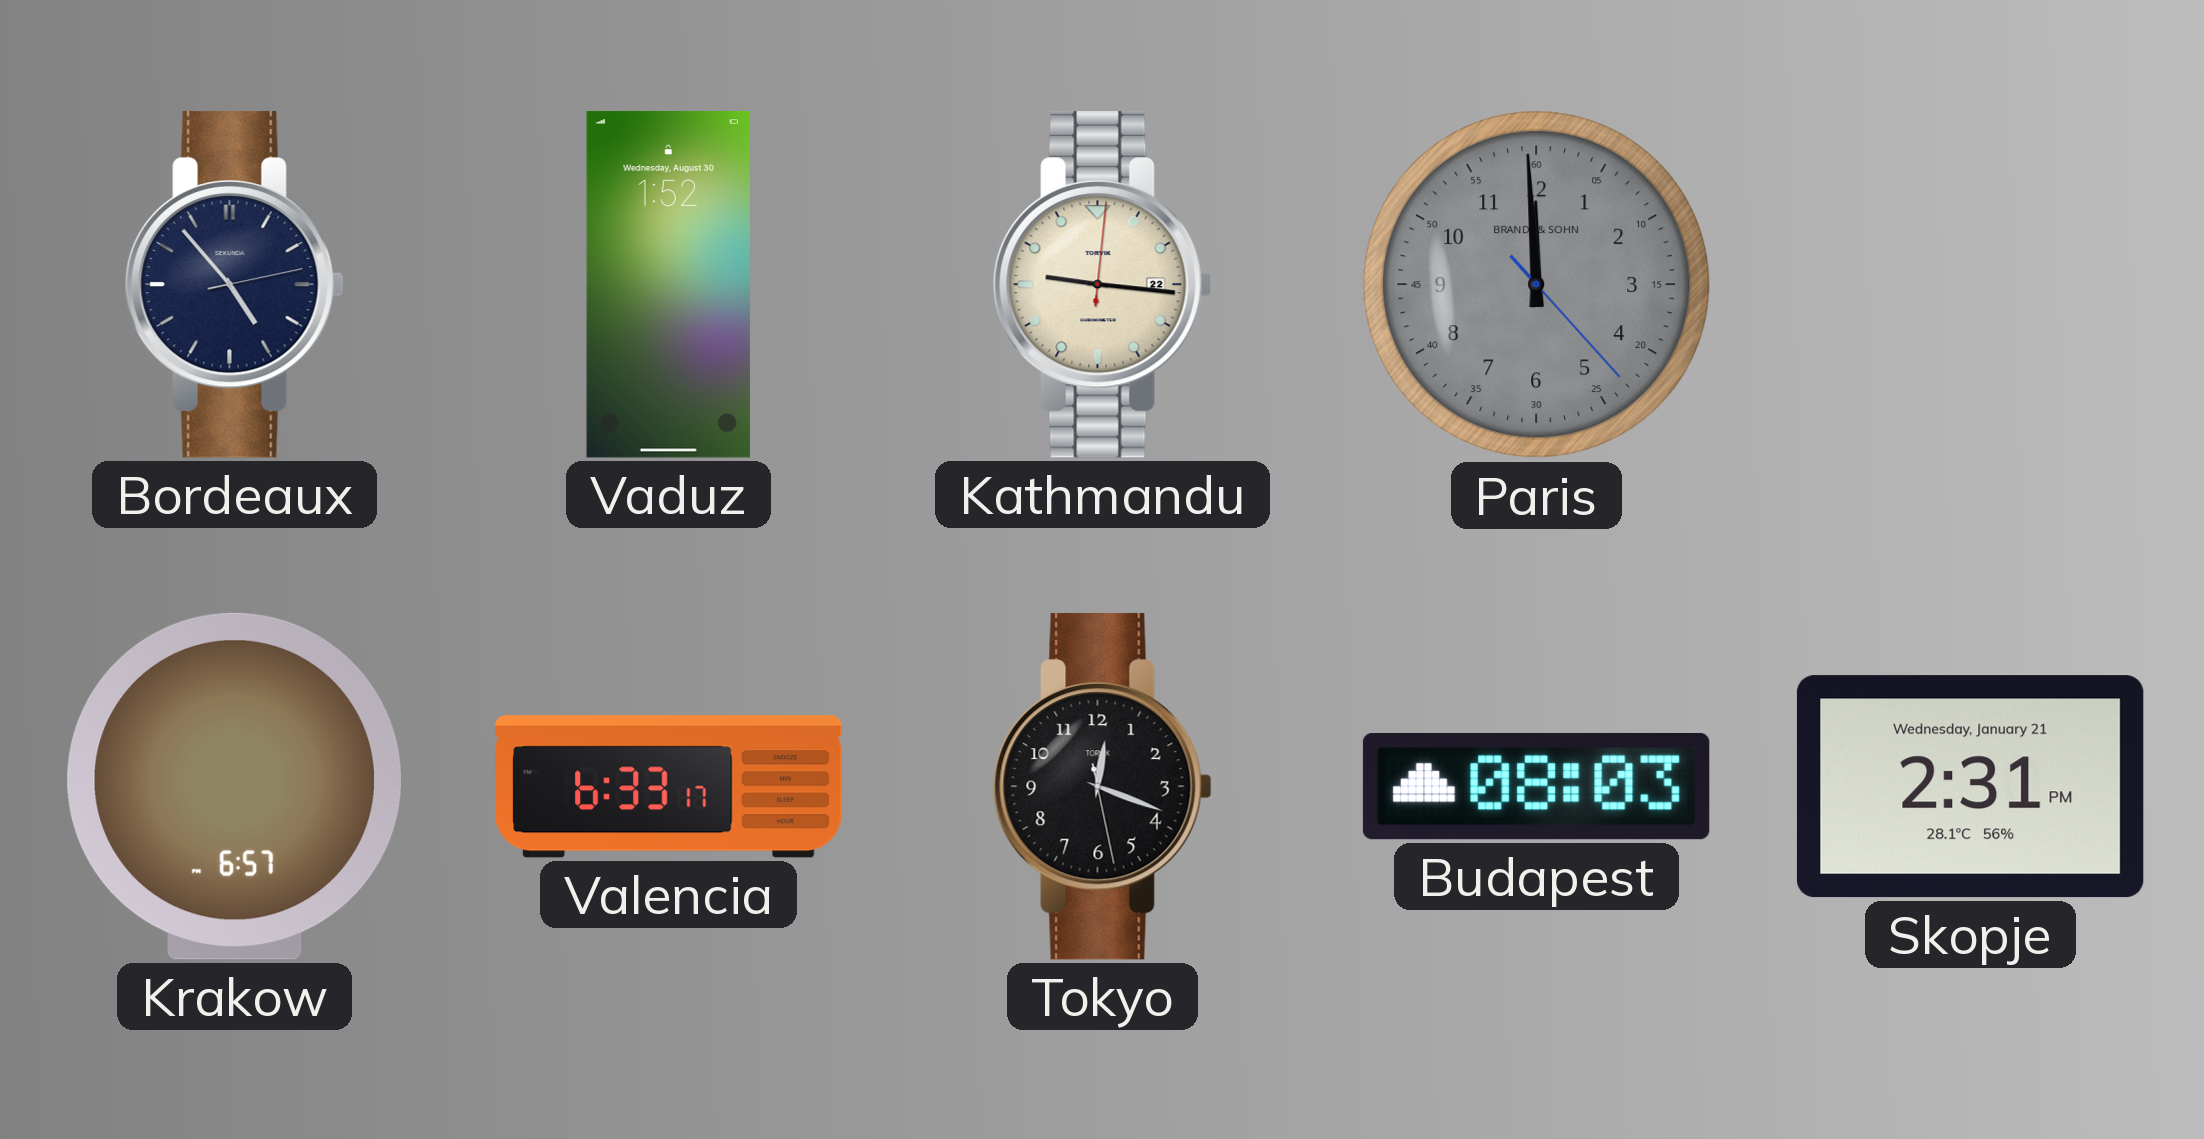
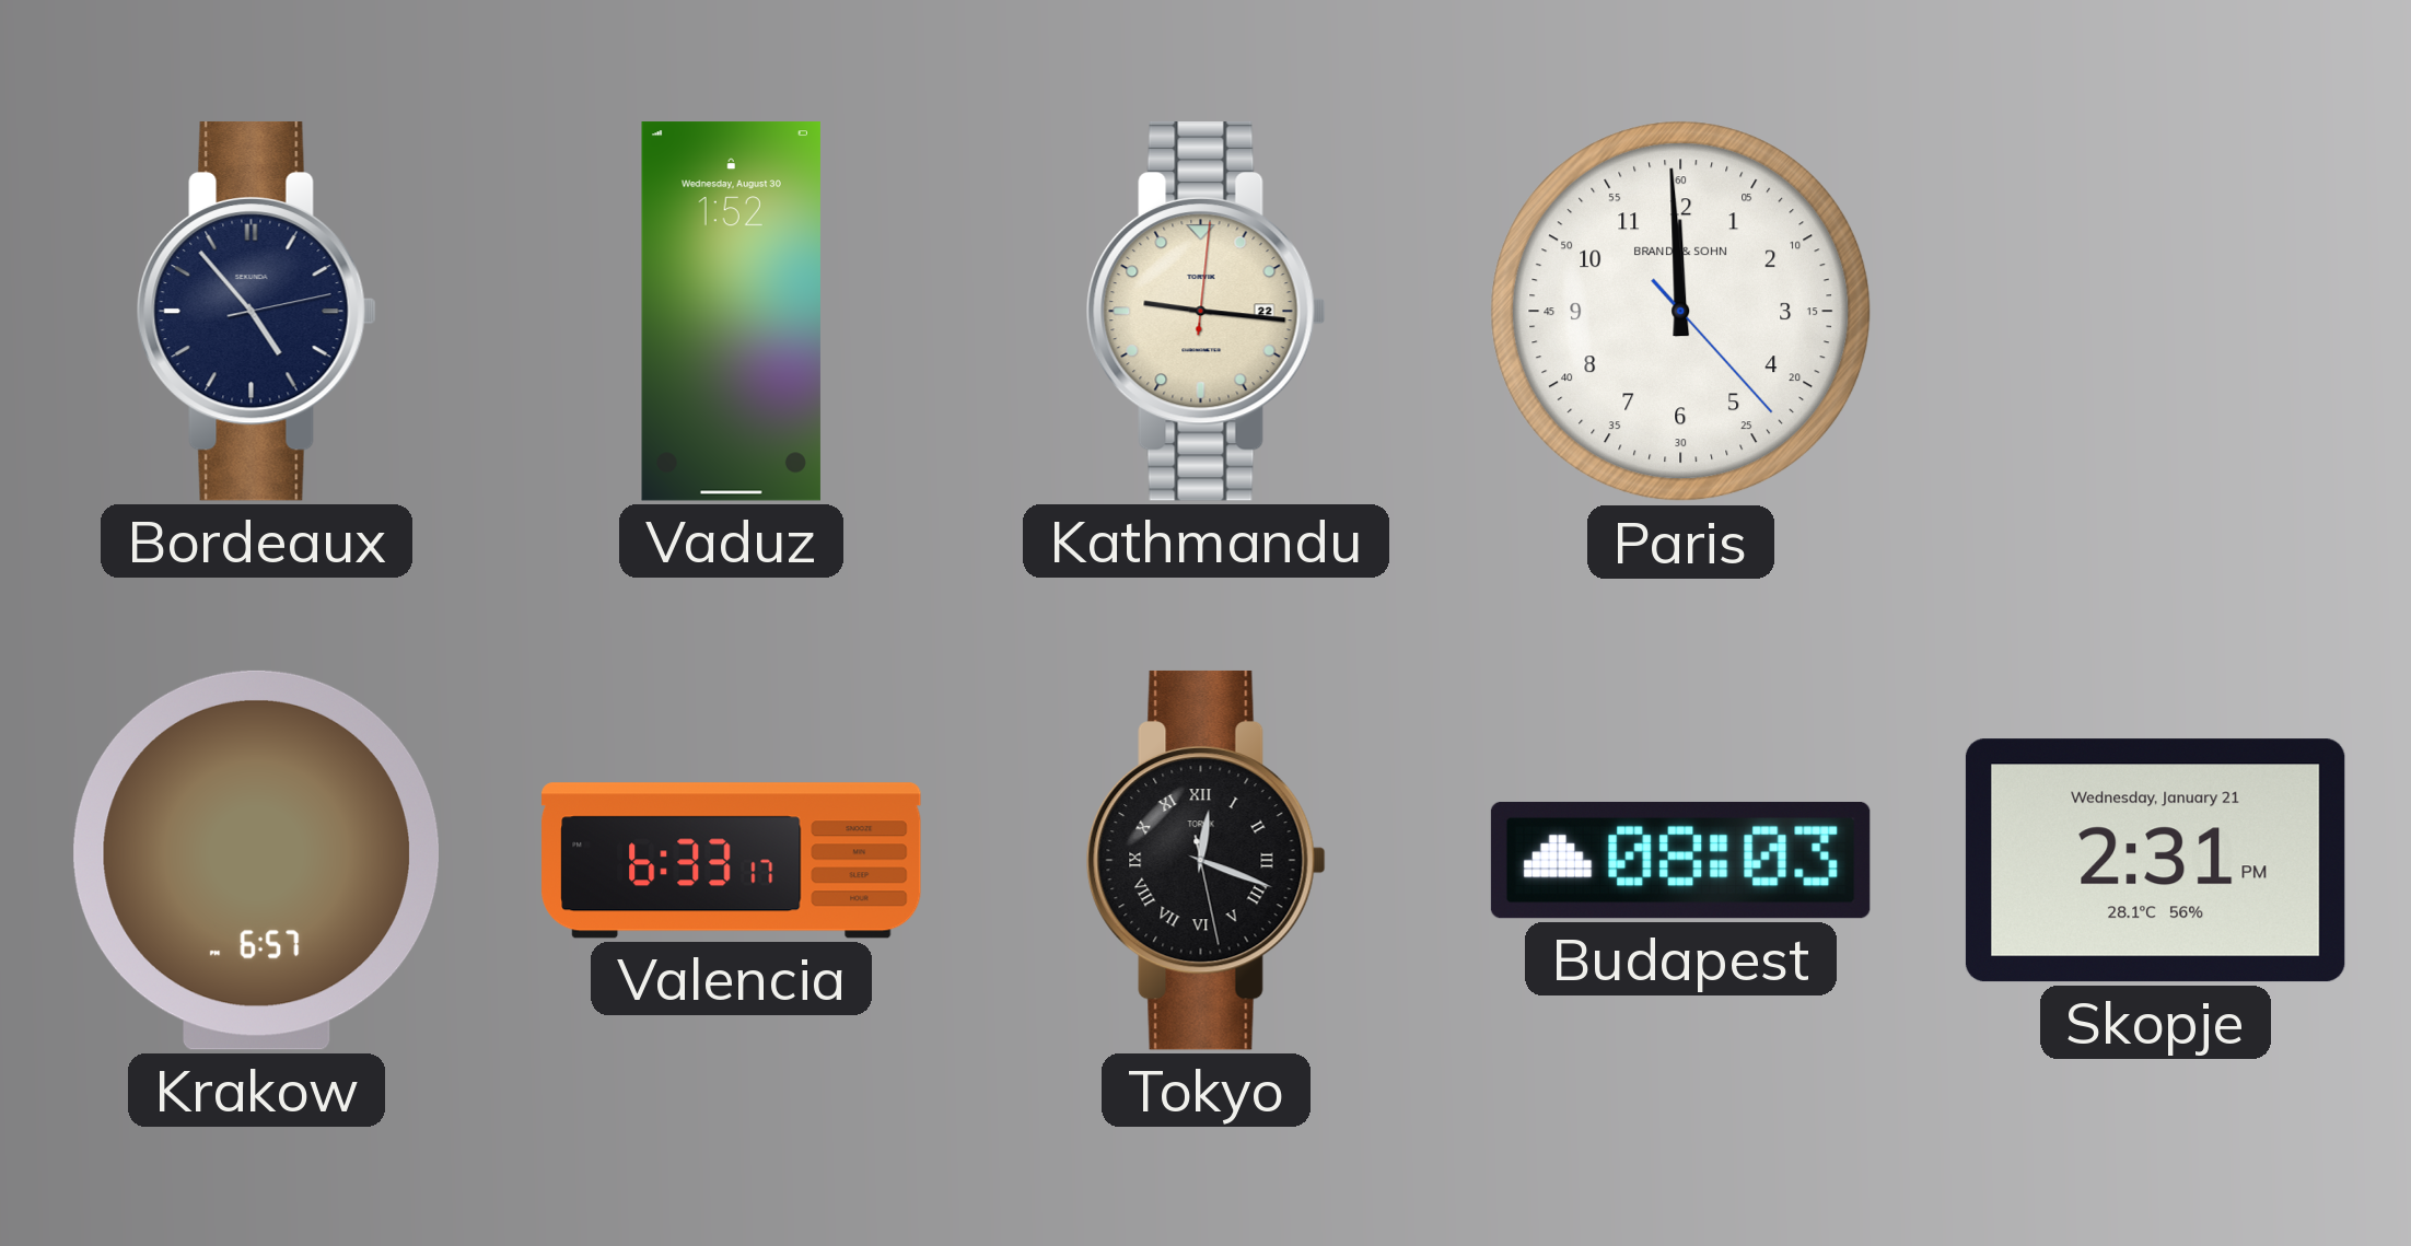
Paris dial: grey -> white
Tokyo numerals: Arabic -> Roman
